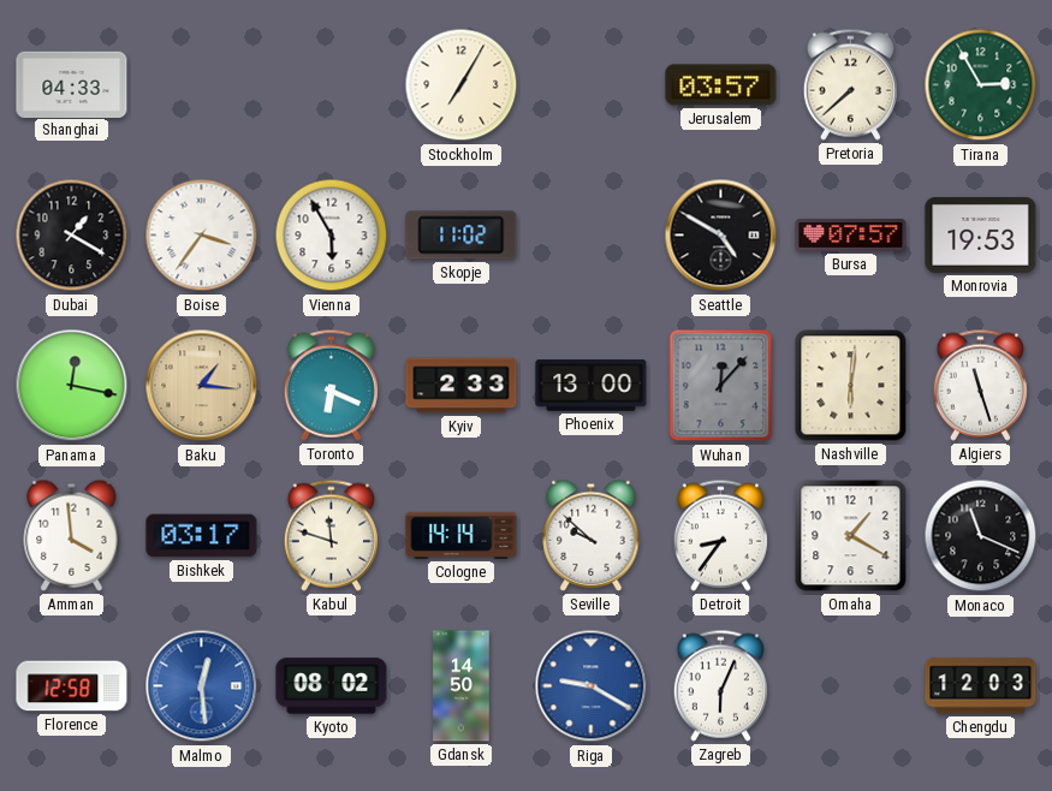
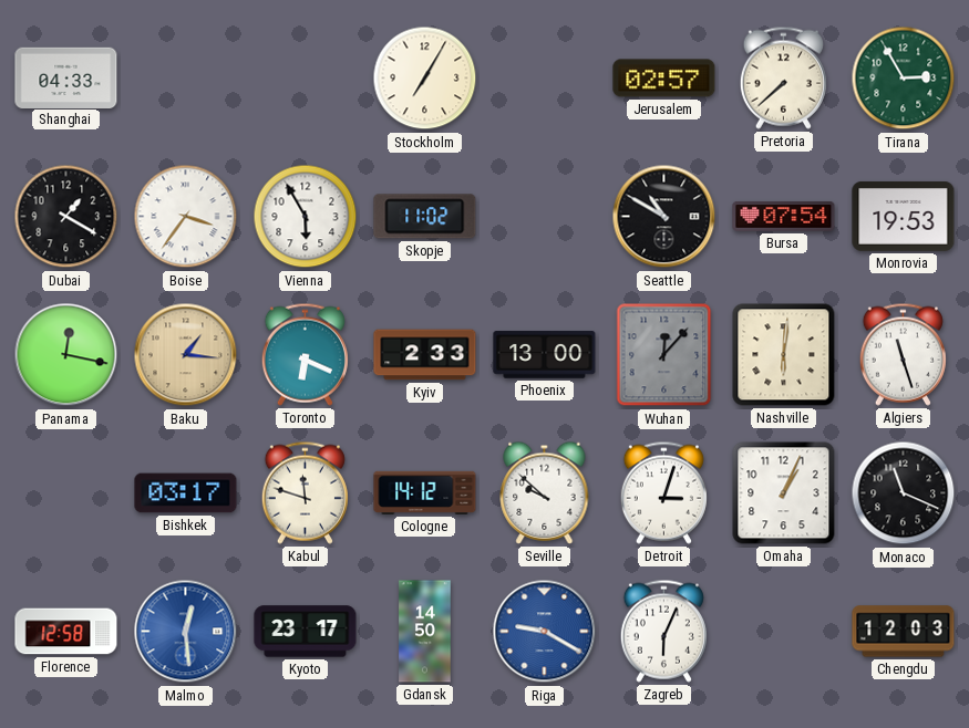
Jerusalem: 03:57 -> 02:57
Seattle: 4:50 -> 10:50
Bursa: 07:57 -> 07:54
Amman: 3:59 -> none
Cologne: 14:14 -> 14:12
Detroit: 8:36 -> 3:03
Omaha: 1:20 -> 1:04
Kyoto: 08:02 -> 23:17
